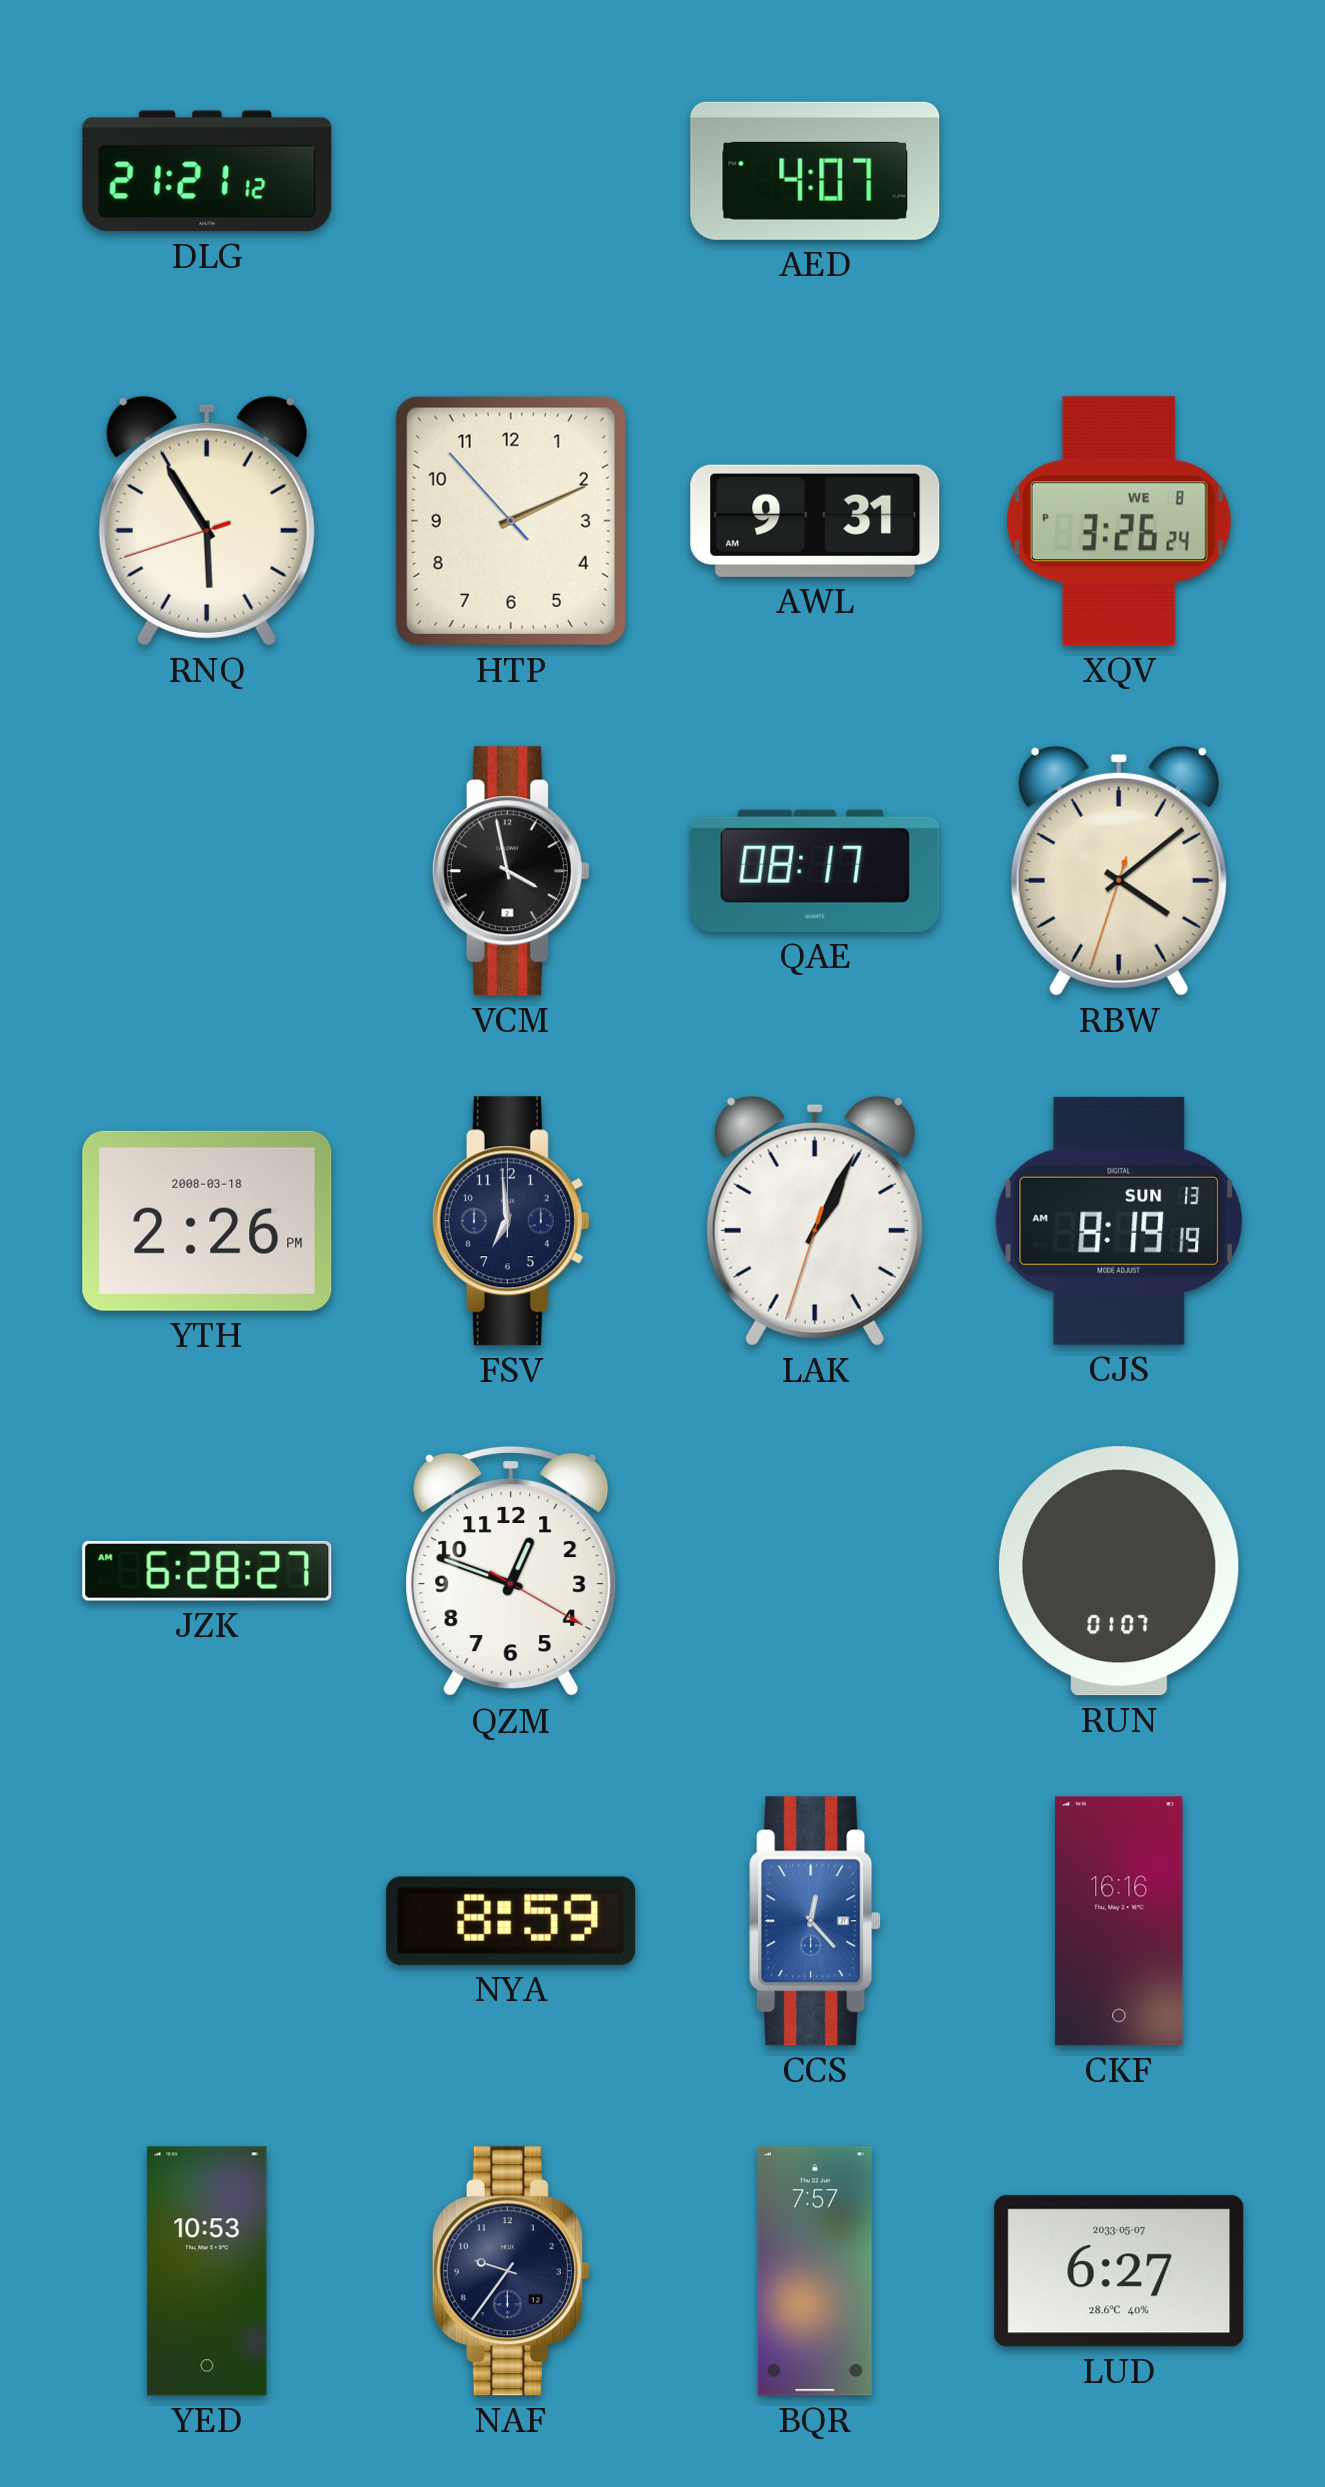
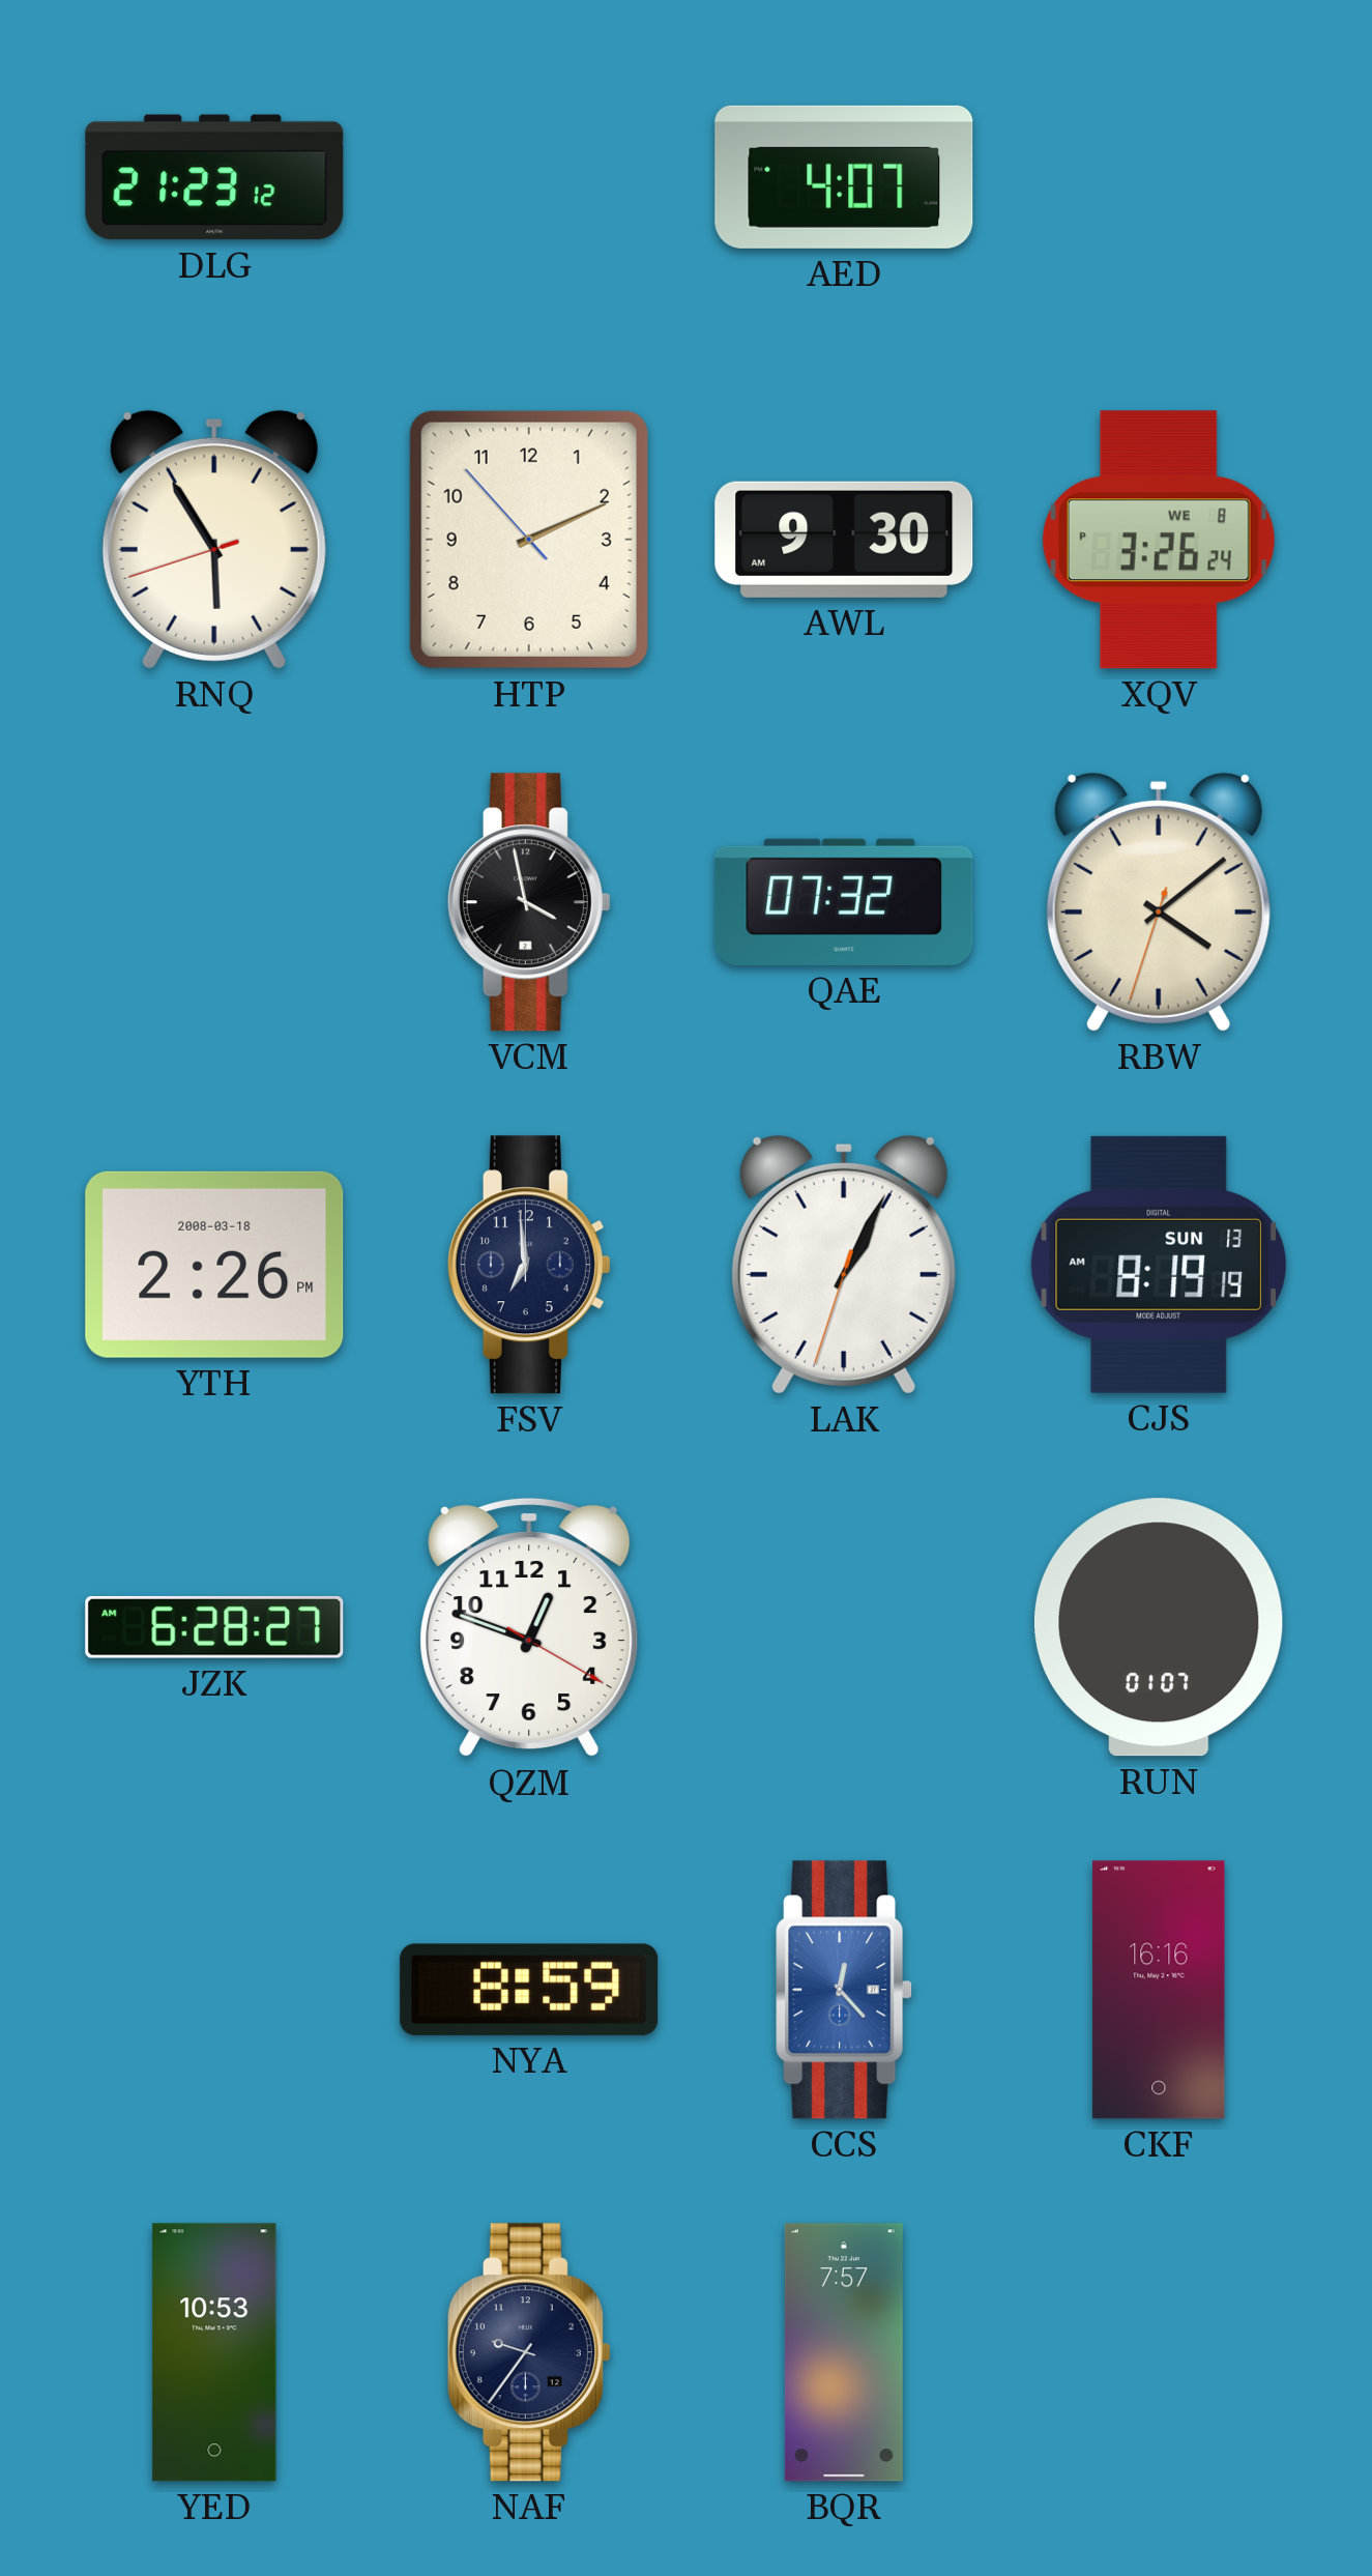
DLG: 21:21 -> 21:23
AWL: 9:31 -> 9:30
QAE: 08:17 -> 07:32
LUD: 6:27 -> none
